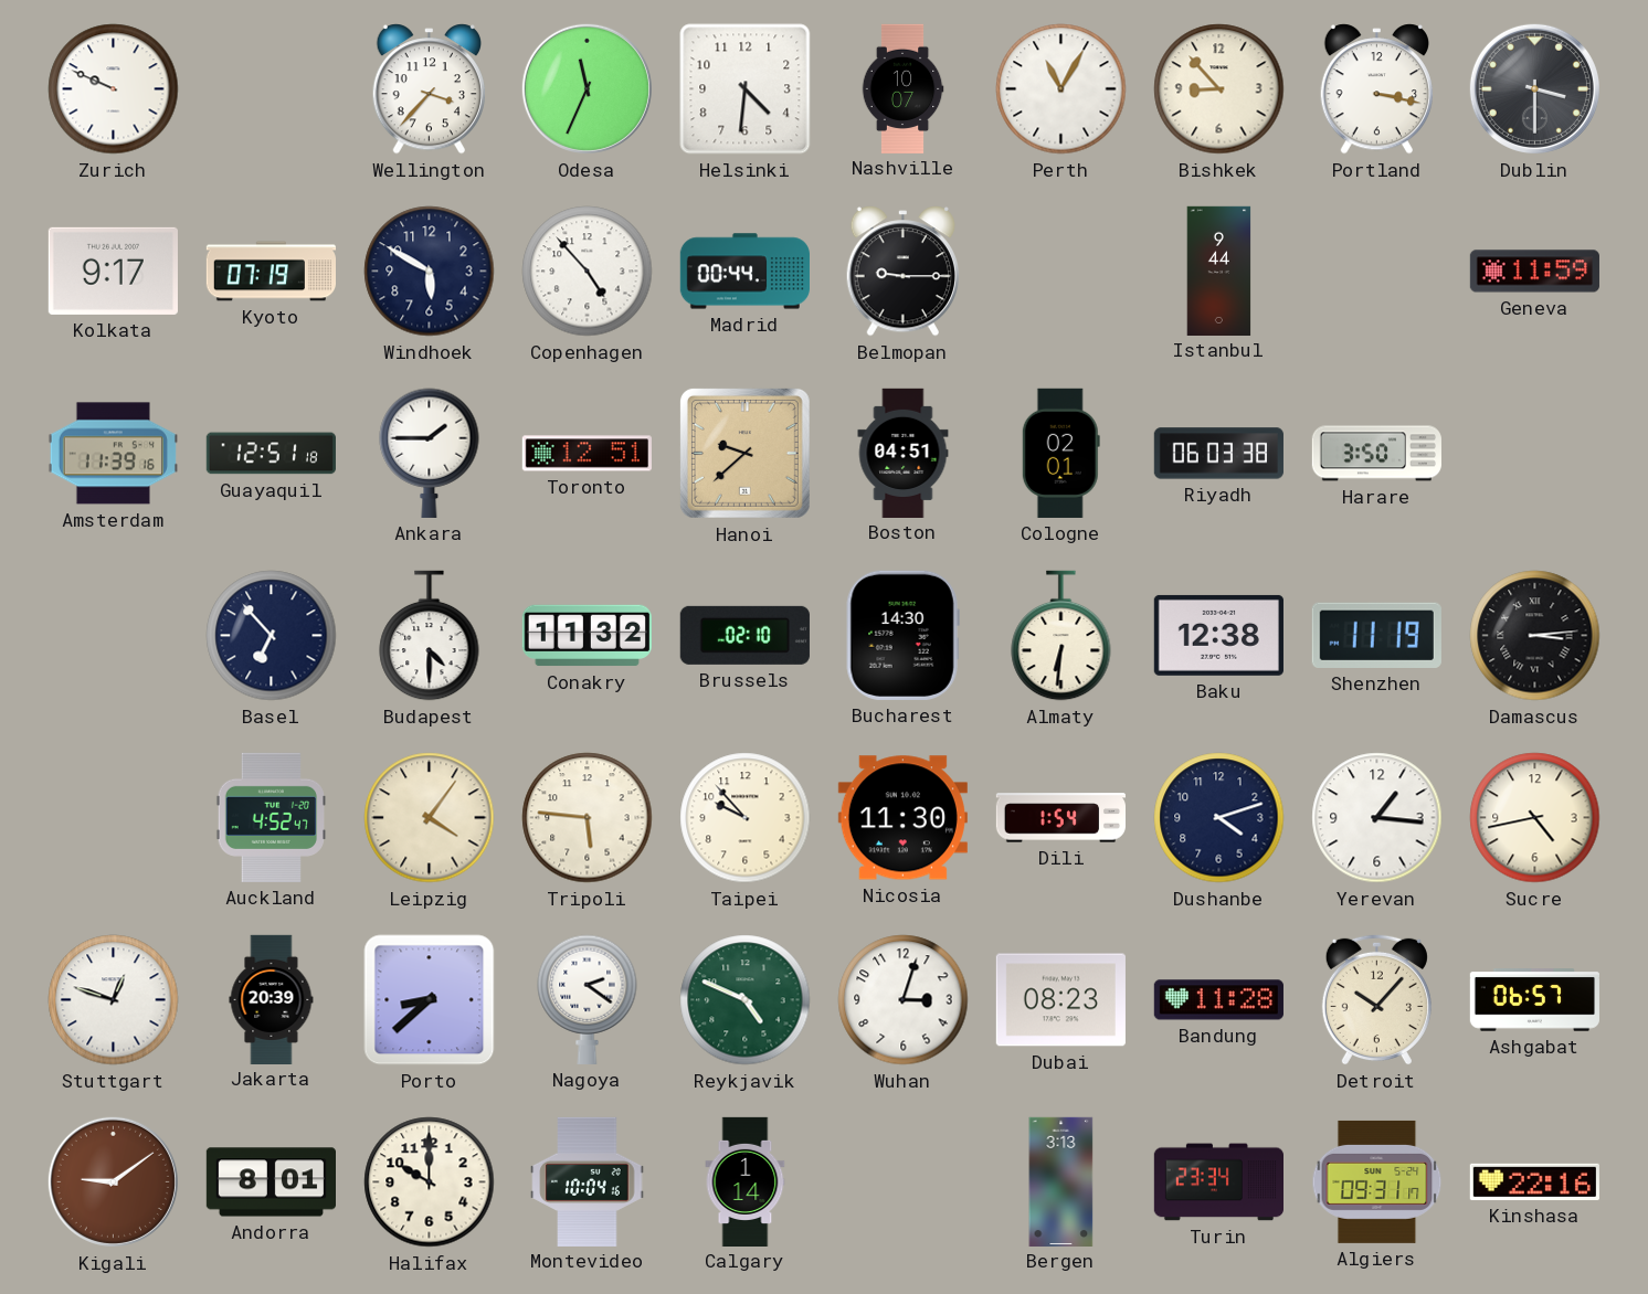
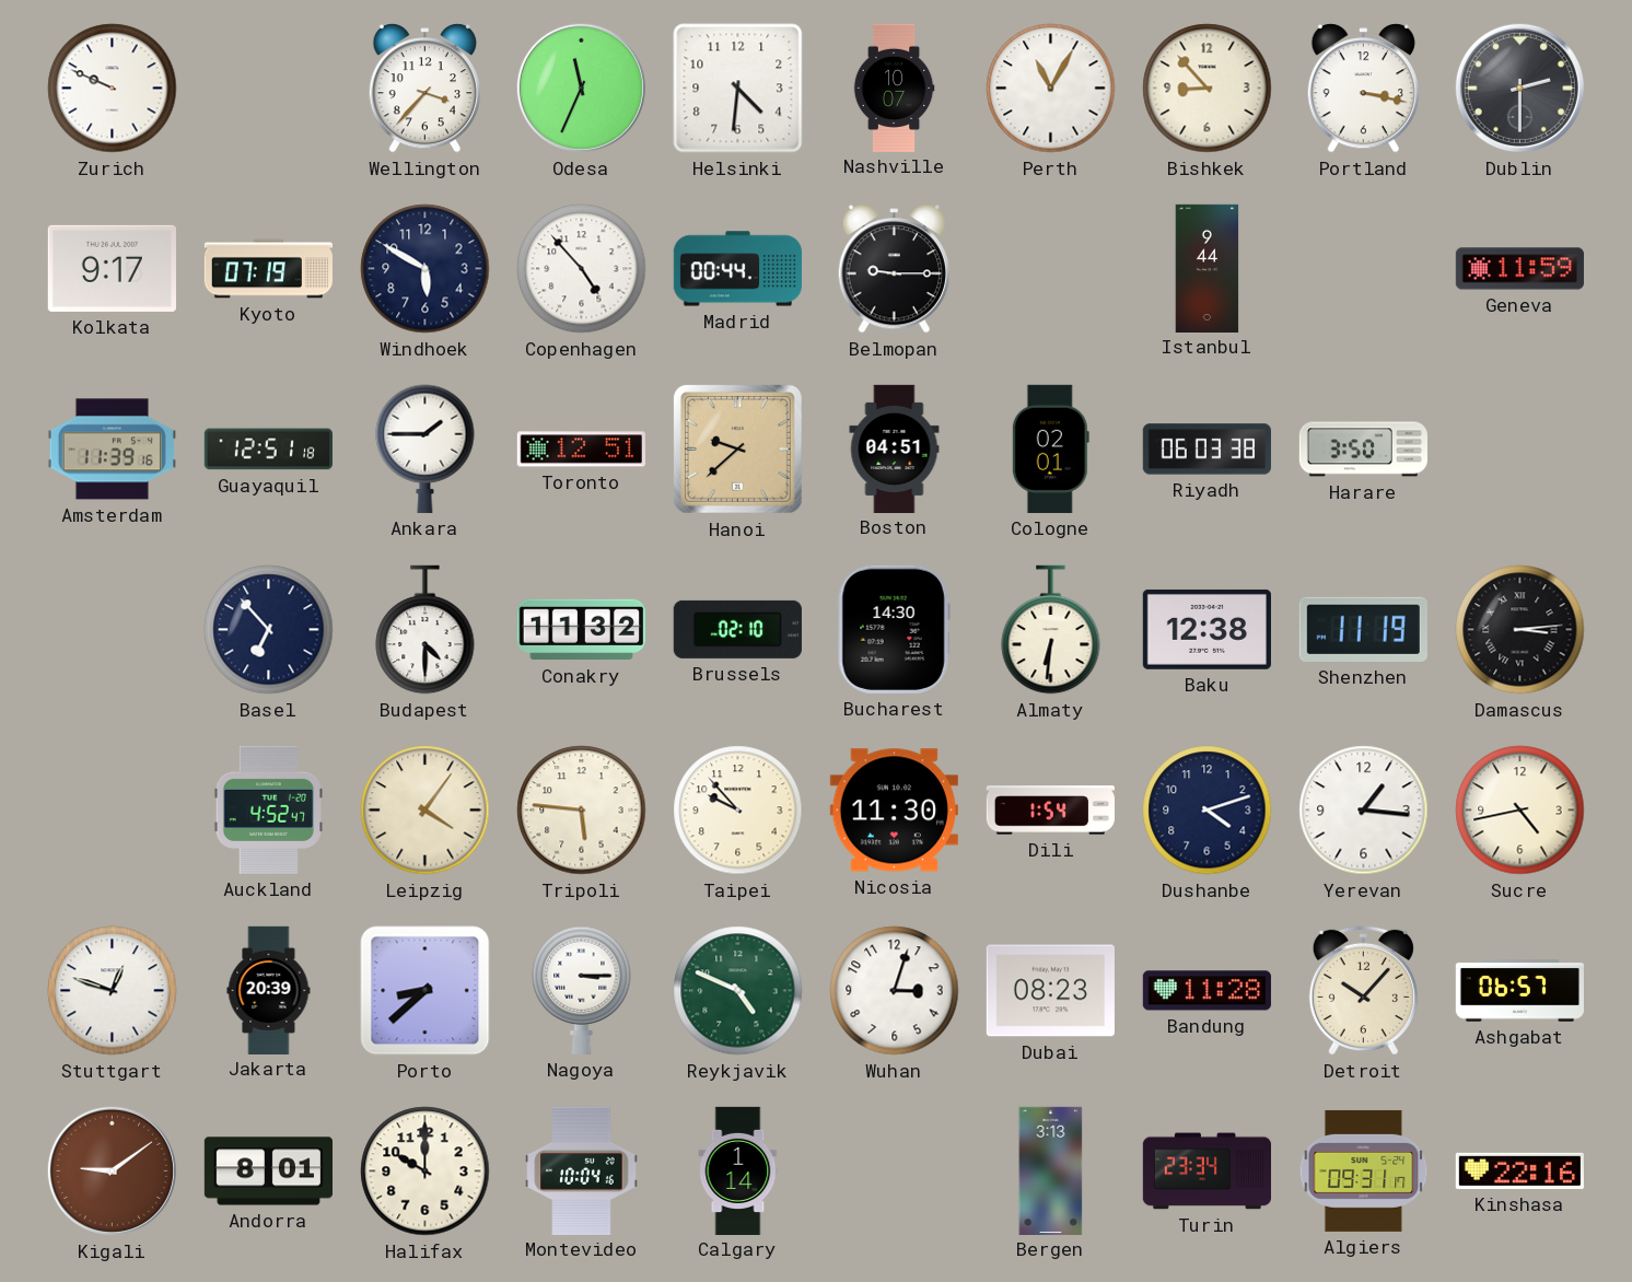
Dublin: 3:30 -> 2:30
Nagoya: 2:21 -> 3:15
